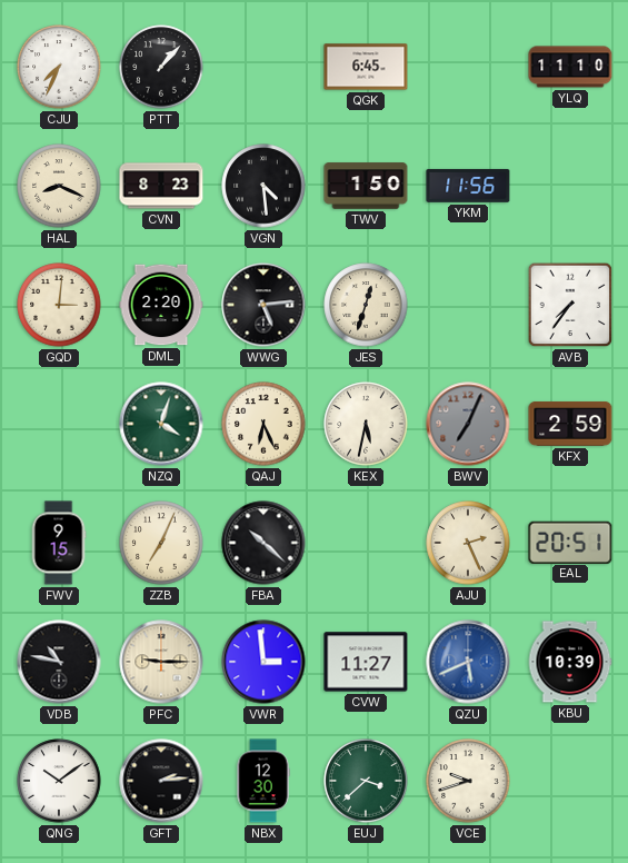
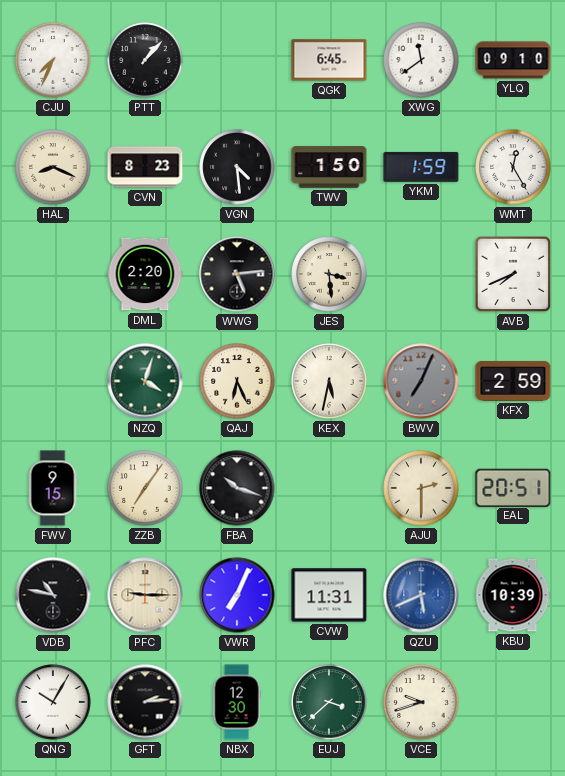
XWG: none -> 11:39
YLQ: 11:10 -> 09:10
YKM: 11:56 -> 1:59
WMT: none -> 12:25
GQD: 3:01 -> none
JES: 12:33 -> 3:29
AVB: 7:36 -> 7:41
ZZB: 7:04 -> 7:06
FBA: 10:22 -> 10:18
AJU: 2:26 -> 2:30
VWR: 2:59 -> 7:04
CVW: 11:27 -> 11:31
QNG: 10:09 -> 10:05
